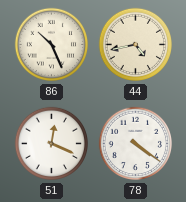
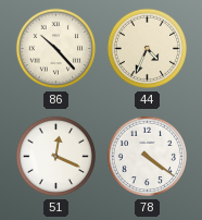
86: 10:26 -> 10:23
44: 4:43 -> 4:34
